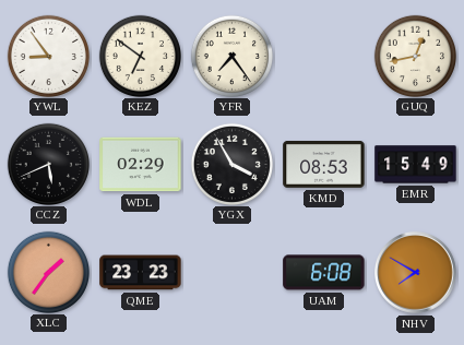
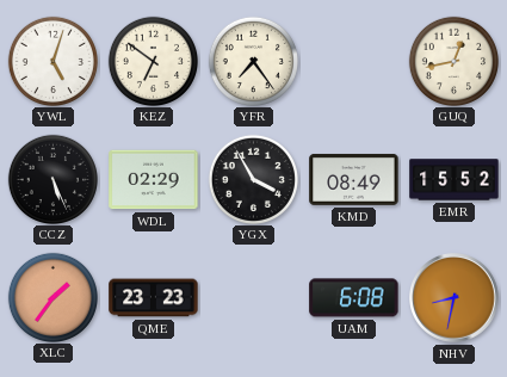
YWL: 8:54 -> 5:03
CCZ: 5:41 -> 5:26
KMD: 08:53 -> 08:49
EMR: 15:49 -> 15:52
NHV: 7:50 -> 8:32
